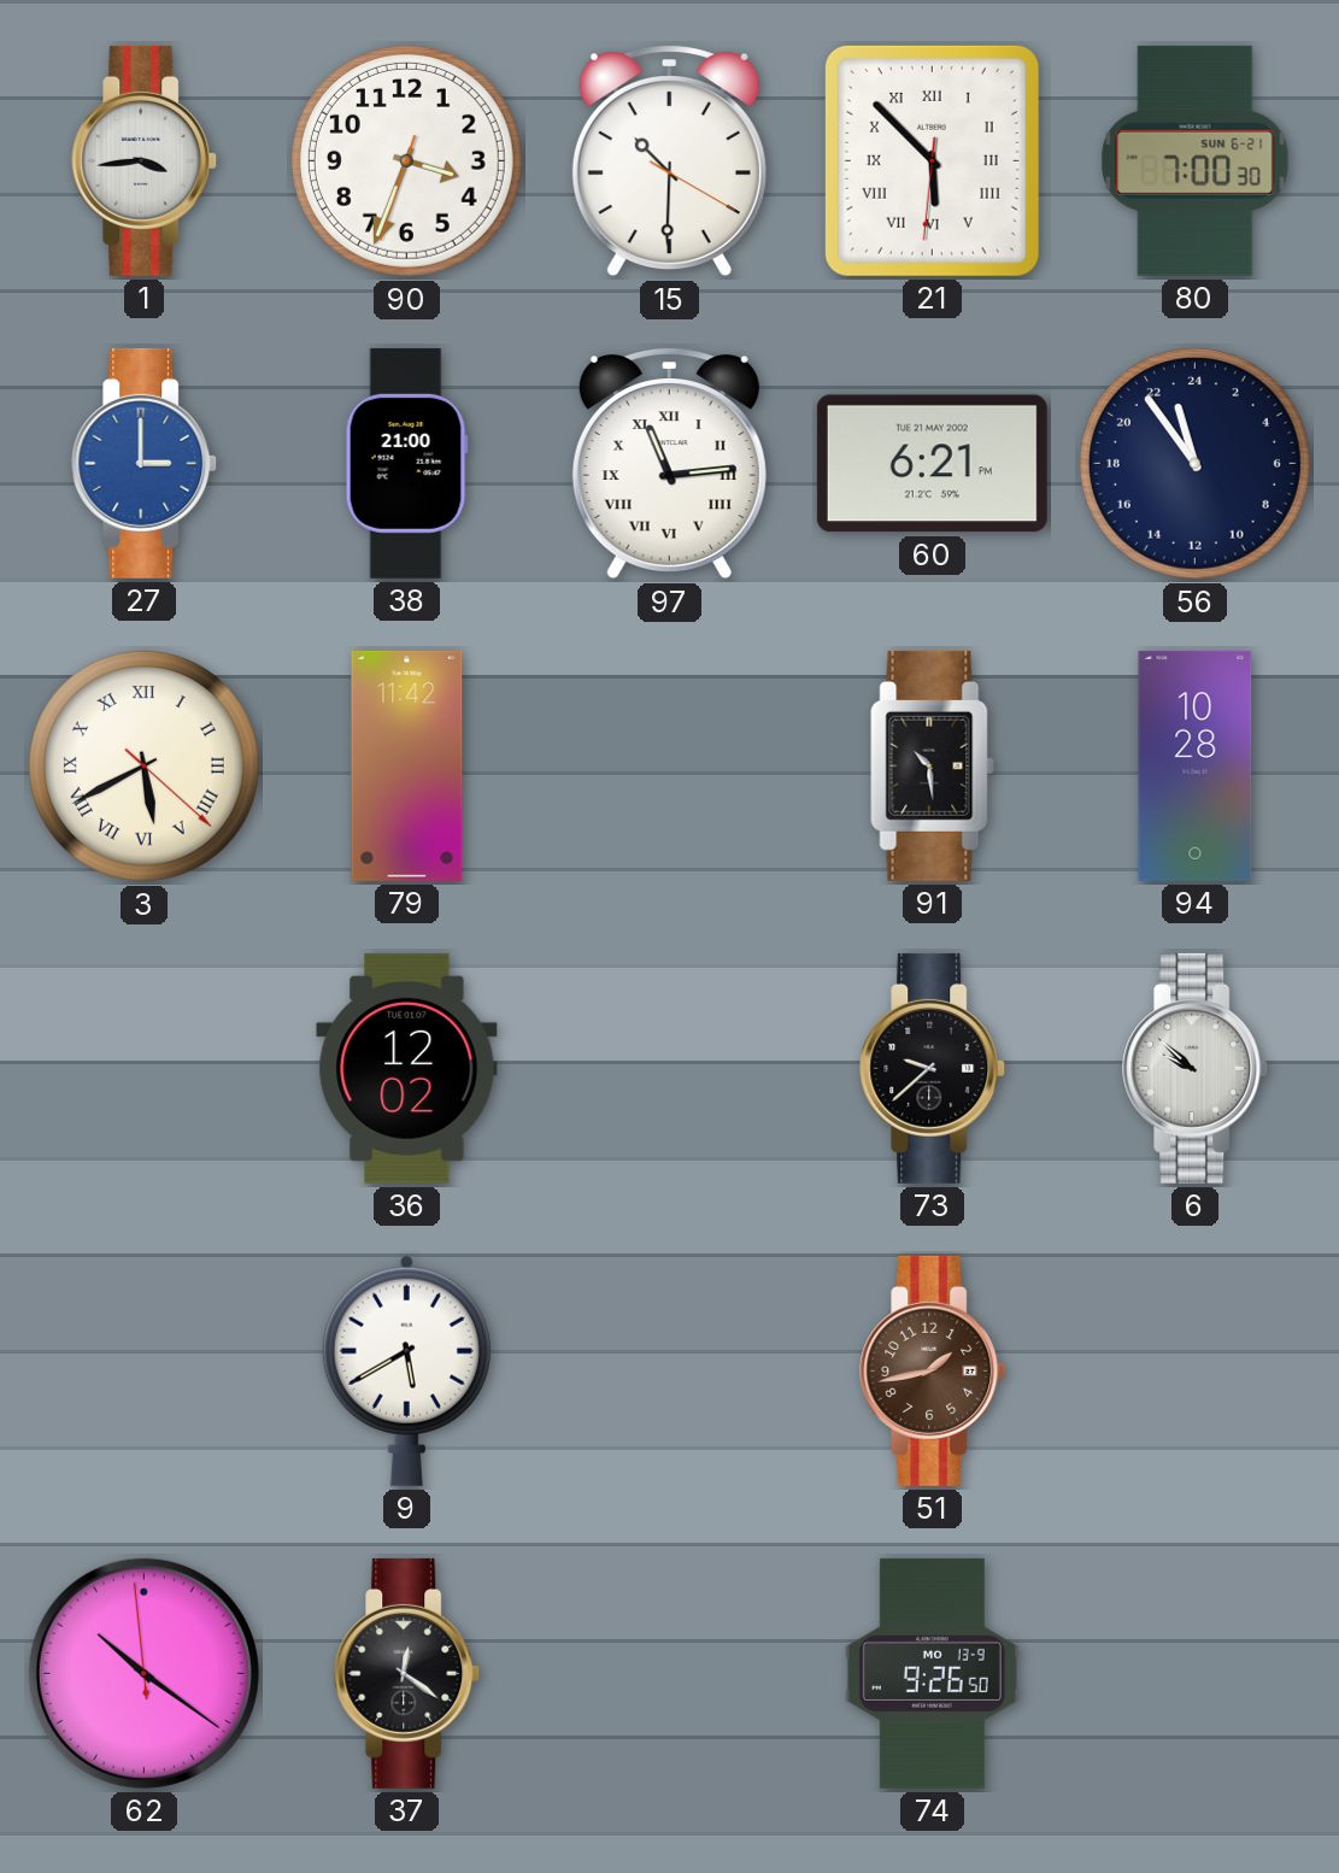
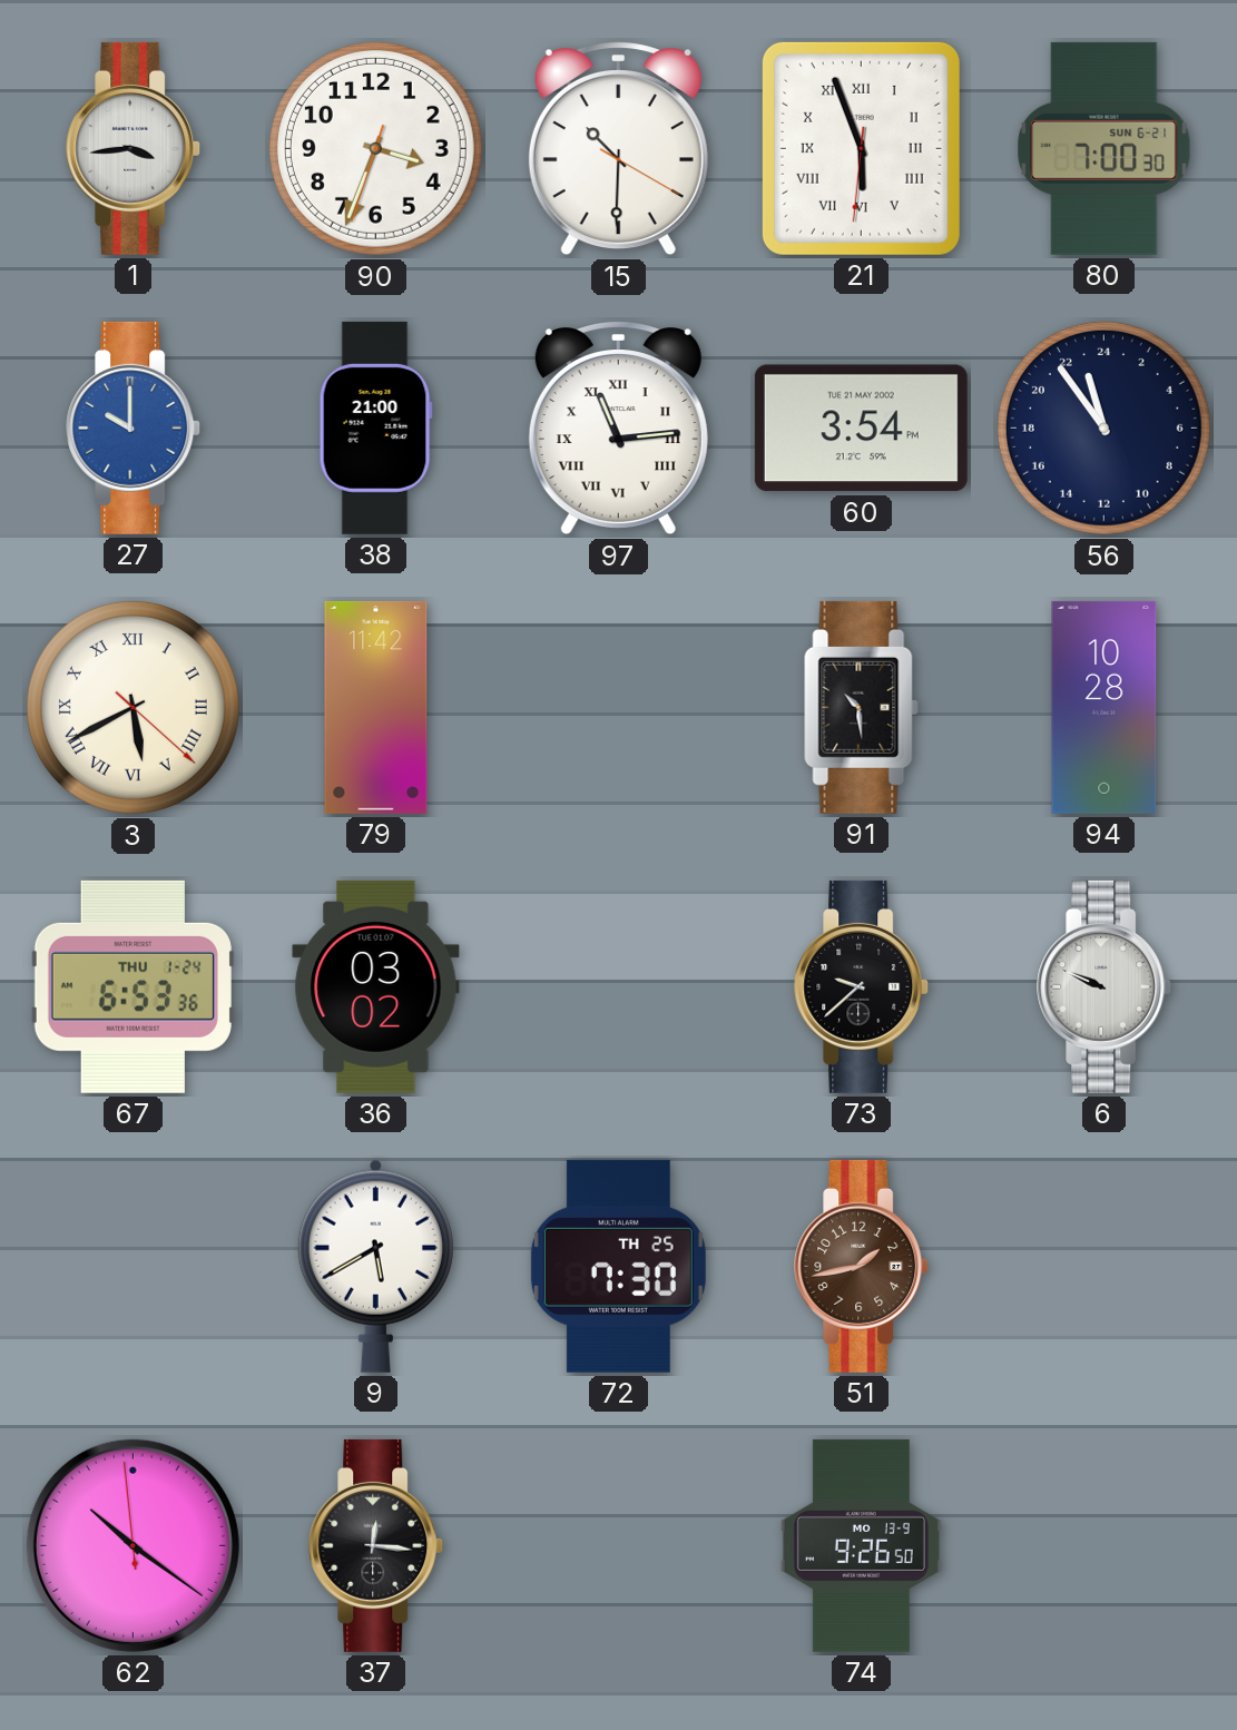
21: 5:52 -> 5:56
27: 3:00 -> 10:00
60: 6:21 -> 3:54
67: none -> 6:53
36: 12:02 -> 03:02
6: 9:52 -> 9:49
72: none -> 7:30
37: 12:21 -> 12:16
